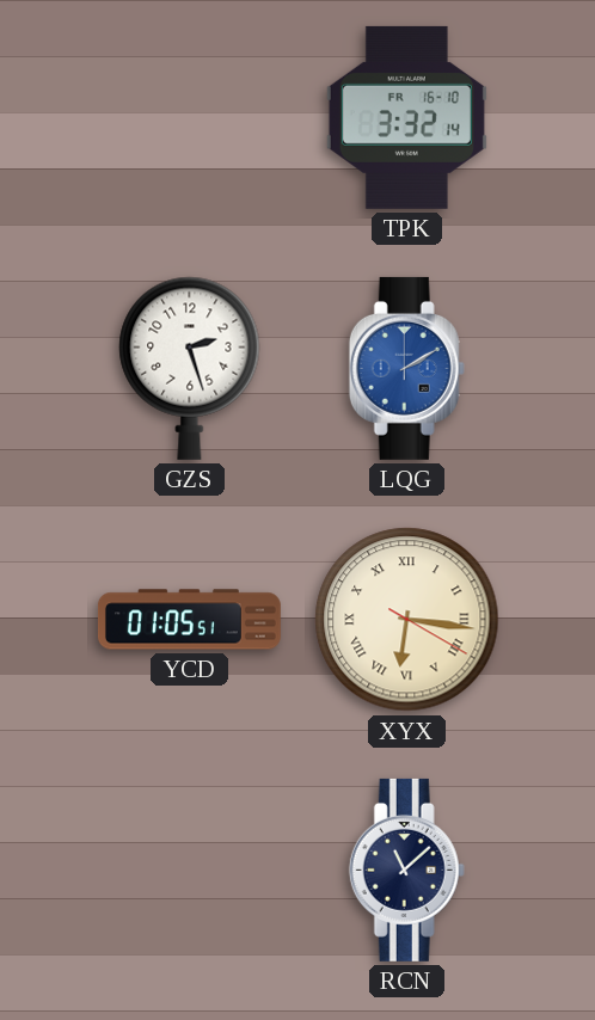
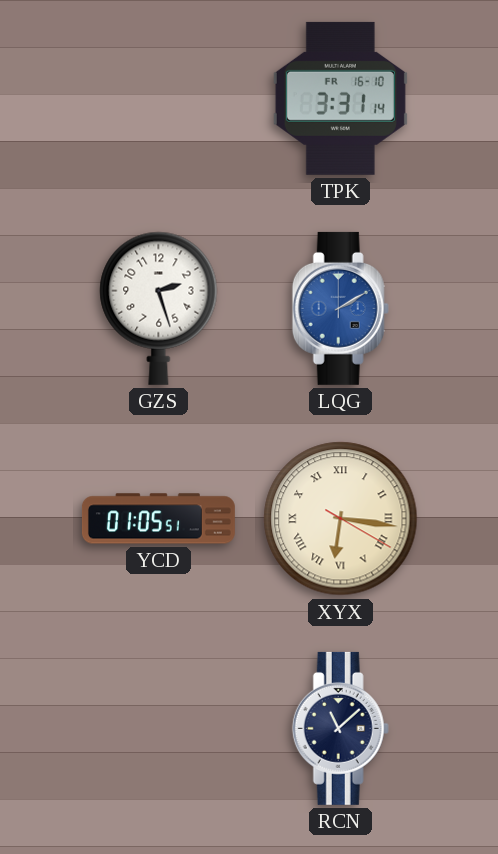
TPK: 3:32 -> 3:31
